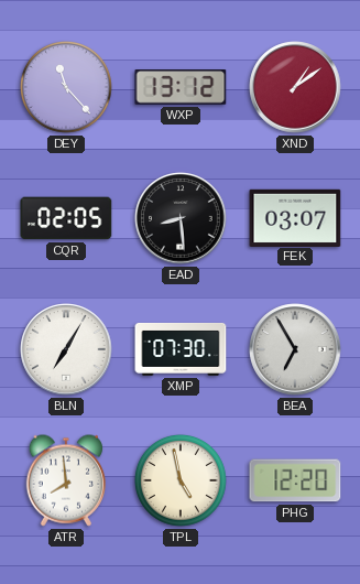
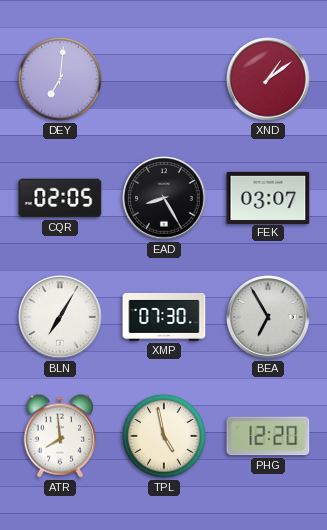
DEY: 11:23 -> 7:01
WXP: 13:12 -> none
EAD: 8:29 -> 8:25
